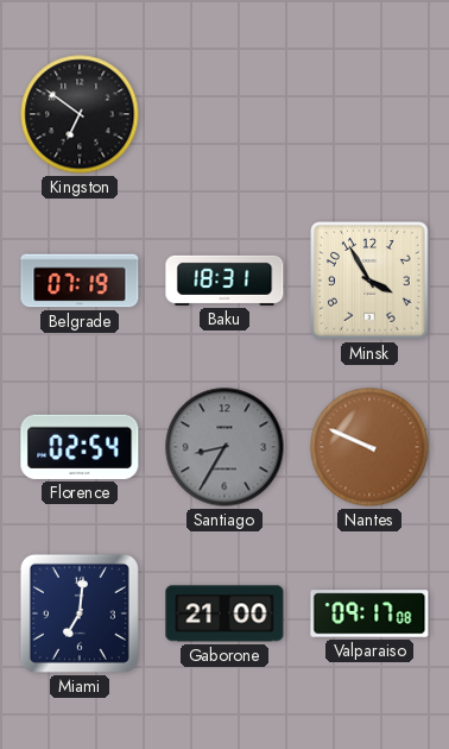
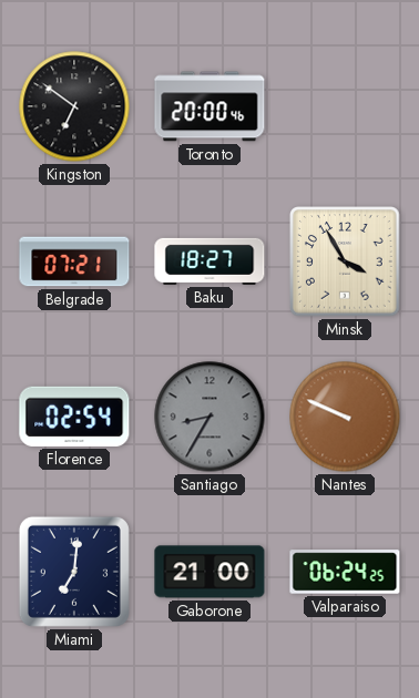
Toronto: none -> 20:00
Belgrade: 07:19 -> 07:21
Baku: 18:31 -> 18:27
Valparaiso: 09:17 -> 06:24
